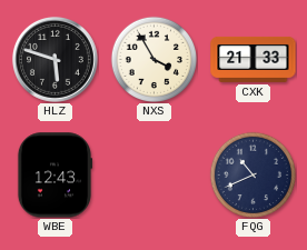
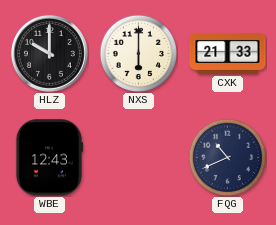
HLZ: 5:48 -> 10:00
NXS: 3:55 -> 6:00
